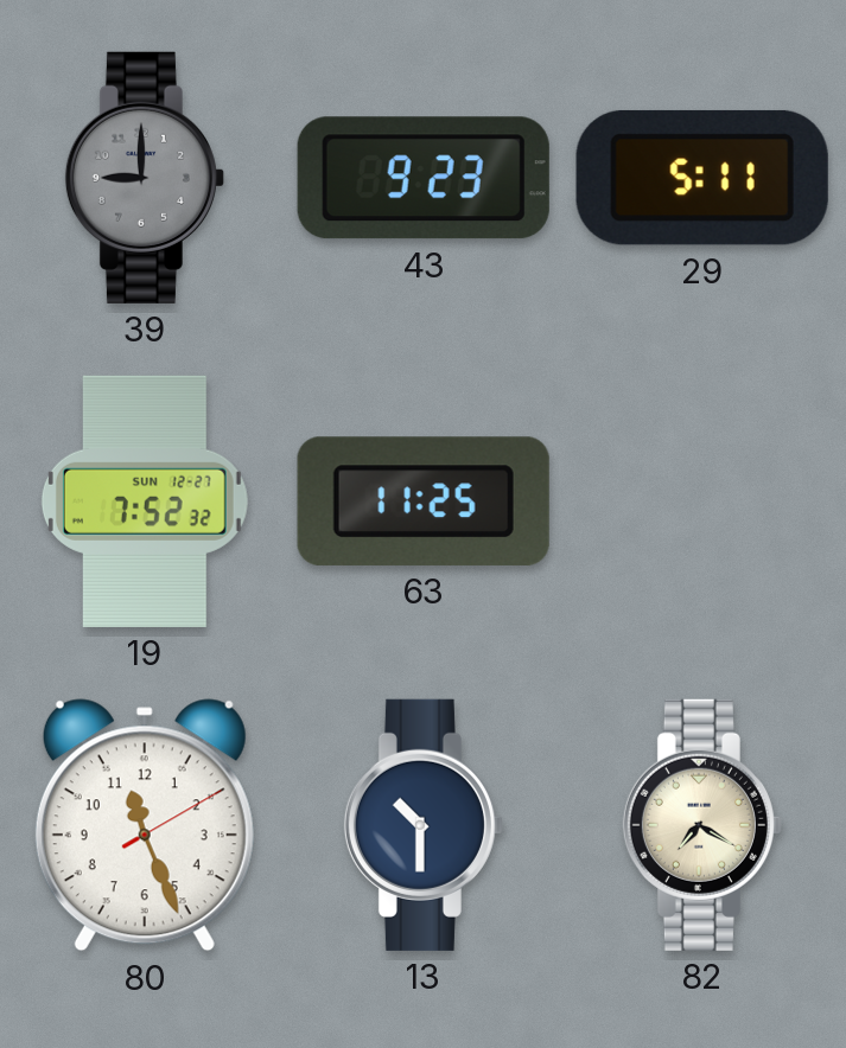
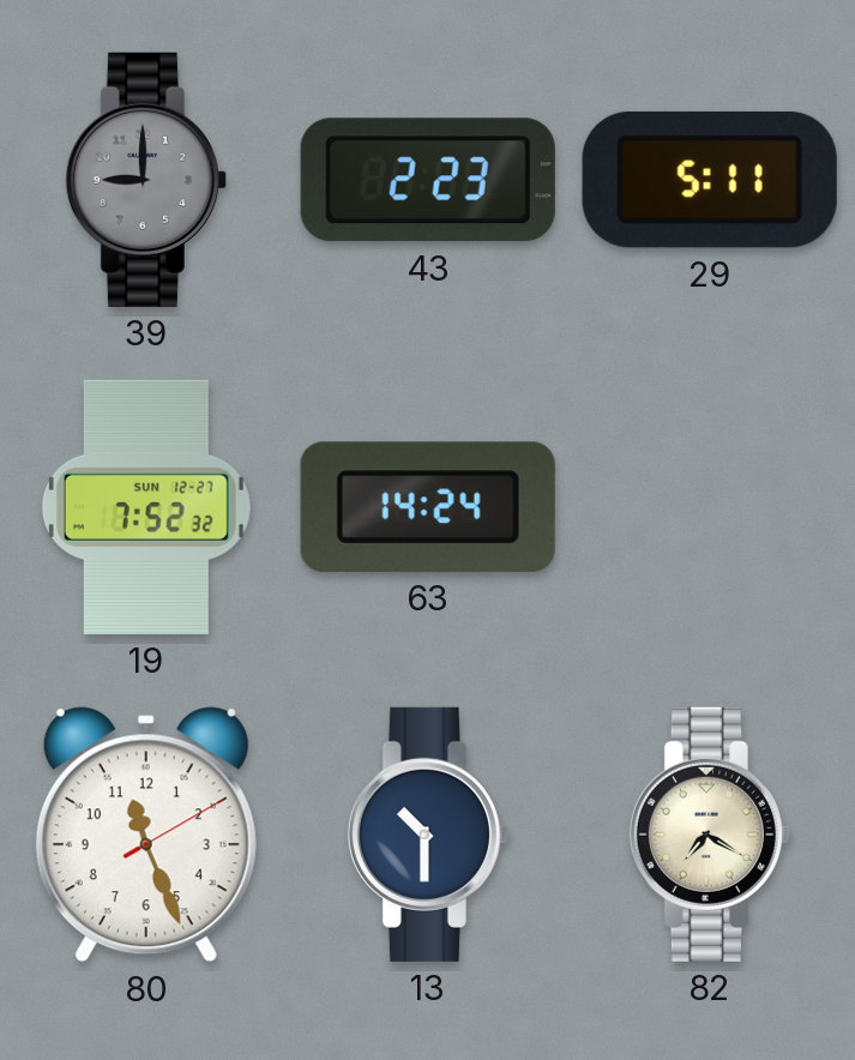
43: 9:23 -> 2:23
63: 11:25 -> 14:24
